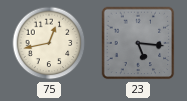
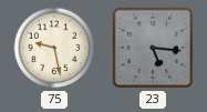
75: 12:43 -> 9:28
